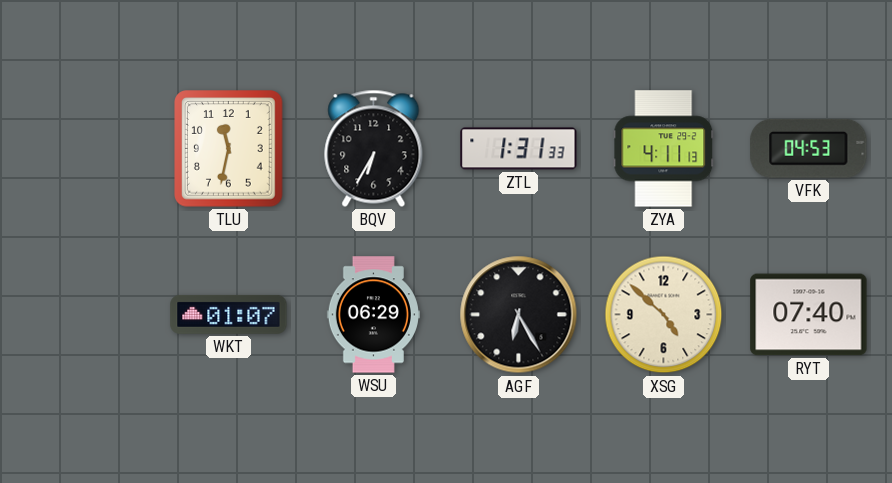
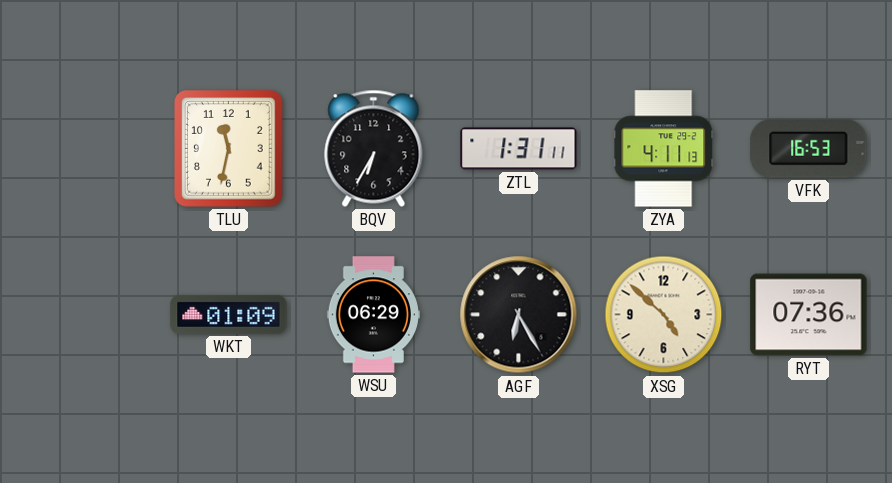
ZTL: 1:31:33 -> 1:31:11
VFK: 04:53 -> 16:53
WKT: 01:07 -> 01:09
RYT: 07:40 -> 07:36
